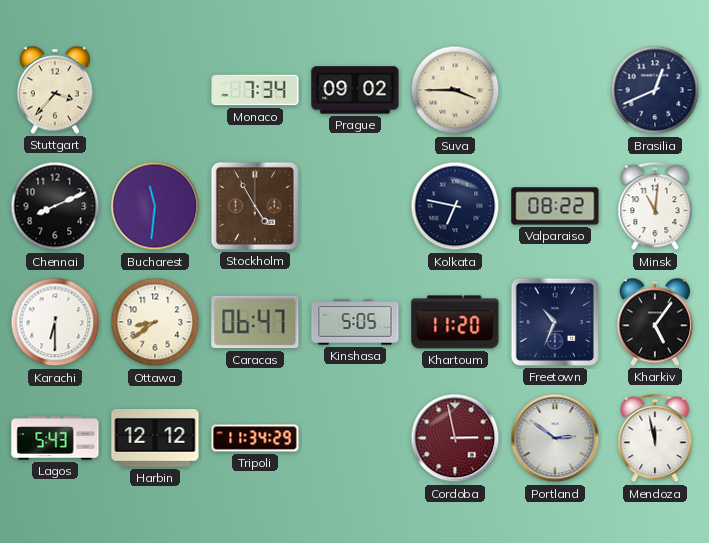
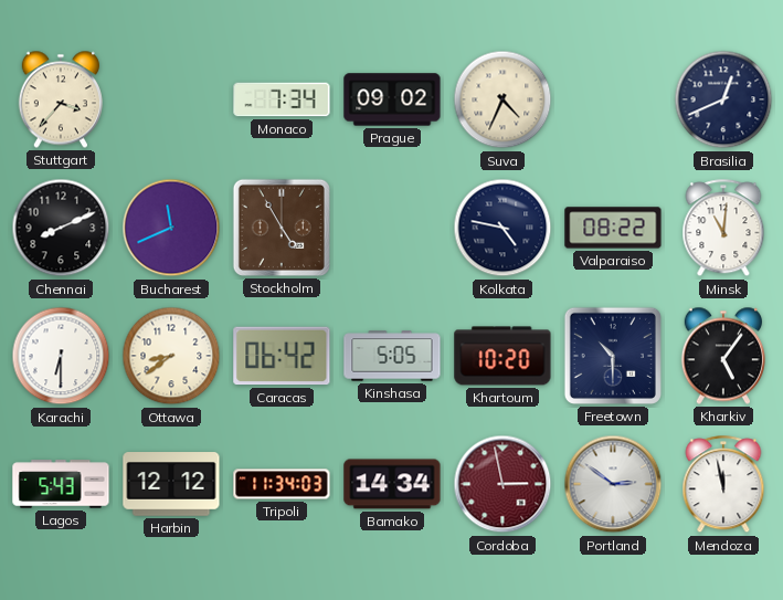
Suva: 3:45 -> 4:34
Bucharest: 11:31 -> 11:41
Kolkata: 6:47 -> 4:47
Caracas: 06:47 -> 06:42
Khartoum: 11:20 -> 10:20
Freetown: 10:34 -> 10:30
Tripoli: 11:34:29 -> 11:34:03
Bamako: none -> 14:34
